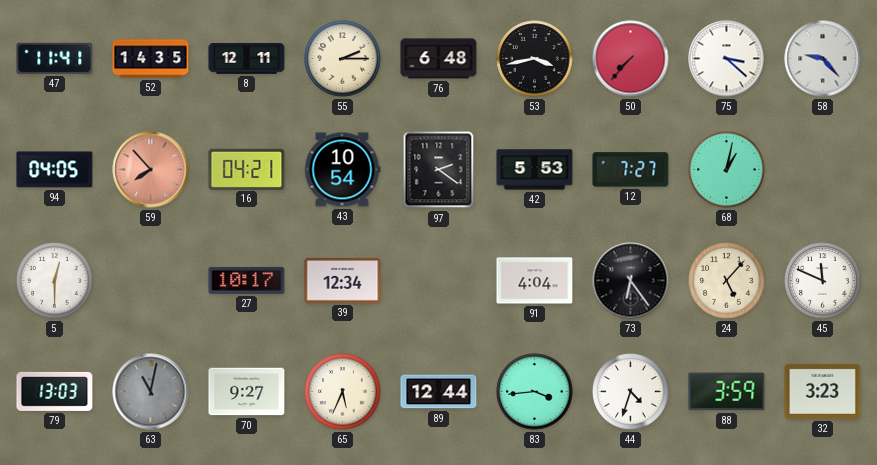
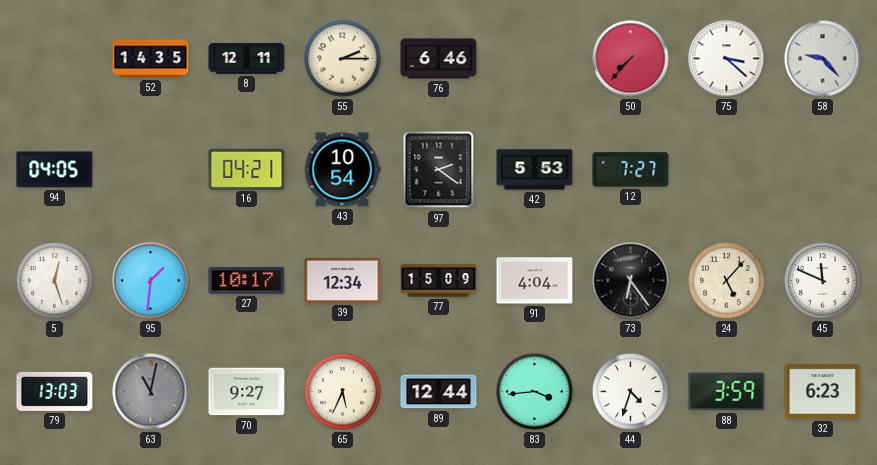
47: 11:41 -> none
76: 6:48 -> 6:46
53: 3:43 -> none
59: 7:53 -> none
68: 1:02 -> none
5: 12:30 -> 12:27
95: none -> 1:31
77: none -> 15:09
32: 3:23 -> 6:23
